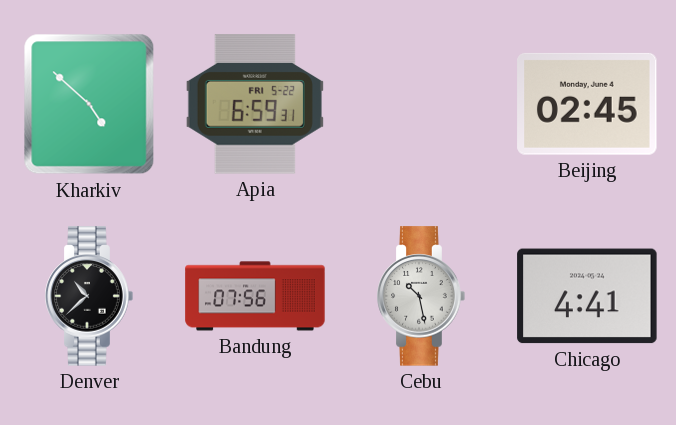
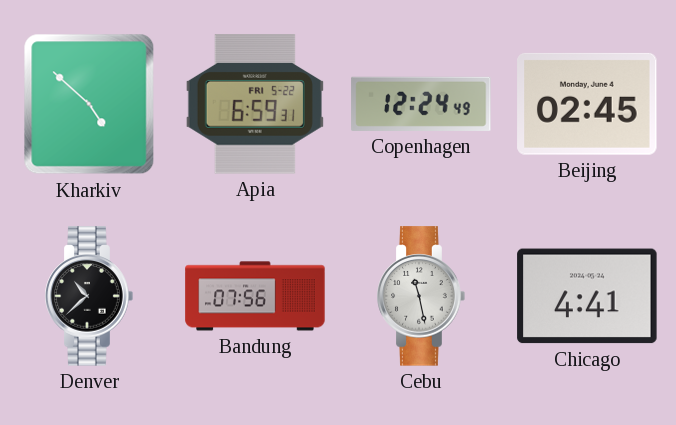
Copenhagen: none -> 12:24
Cebu: 10:28 -> 11:28
